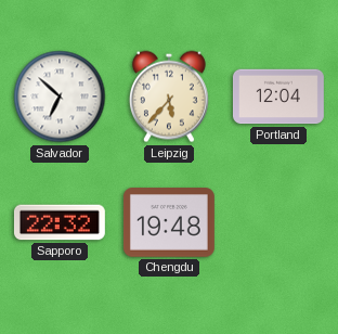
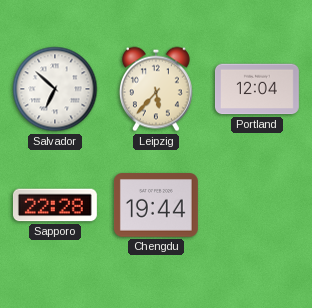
Sapporo: 22:32 -> 22:28
Chengdu: 19:48 -> 19:44
